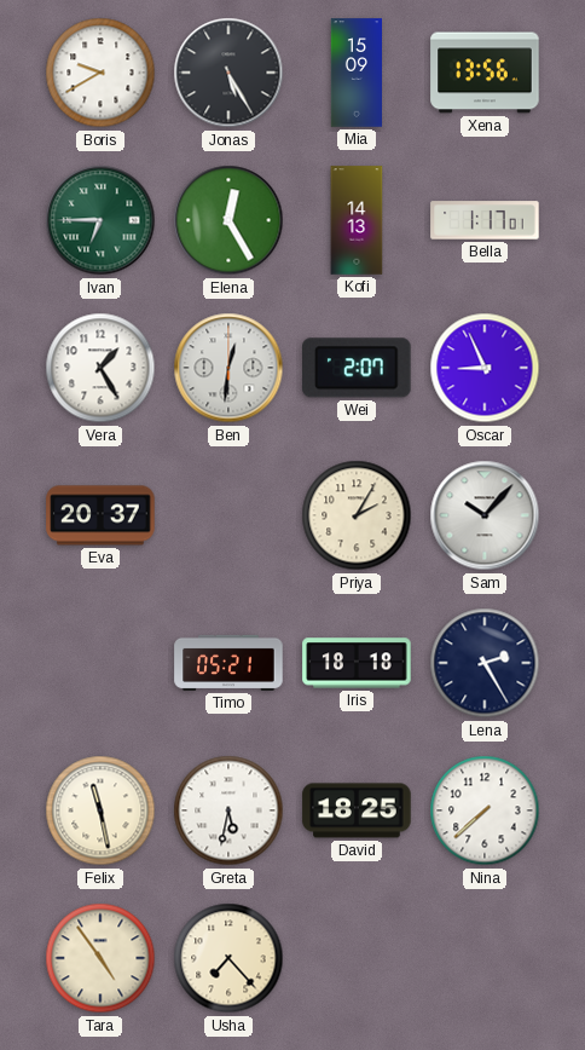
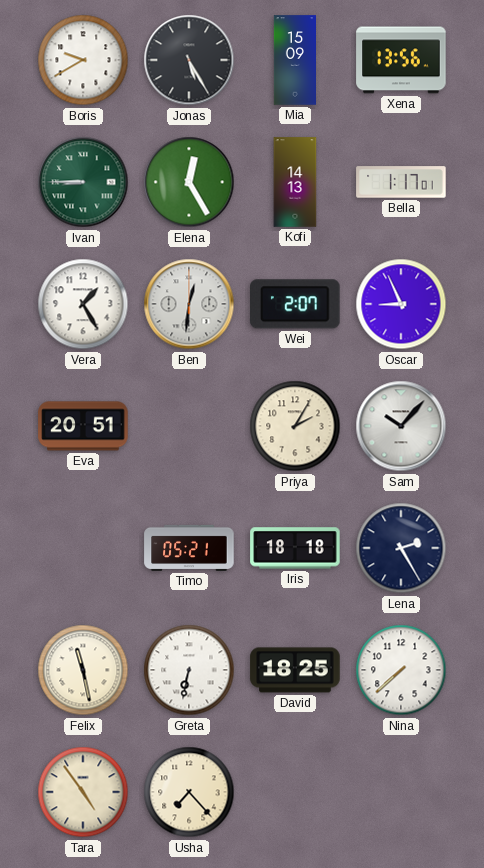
Ivan: 6:45 -> 8:45
Eva: 20:37 -> 20:51
Greta: 5:32 -> 6:32
